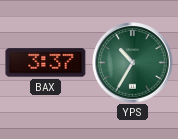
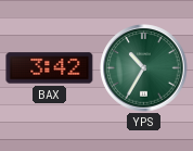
BAX: 3:37 -> 3:42
